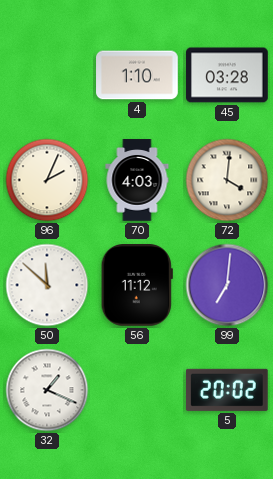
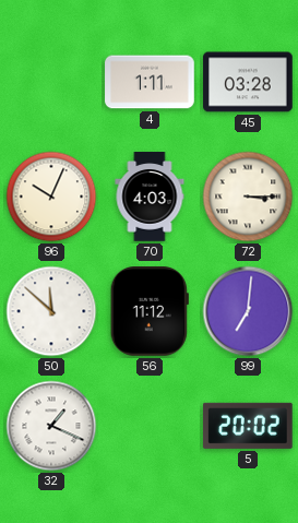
4: 1:10 -> 1:11
96: 2:04 -> 10:04
72: 4:01 -> 3:15
